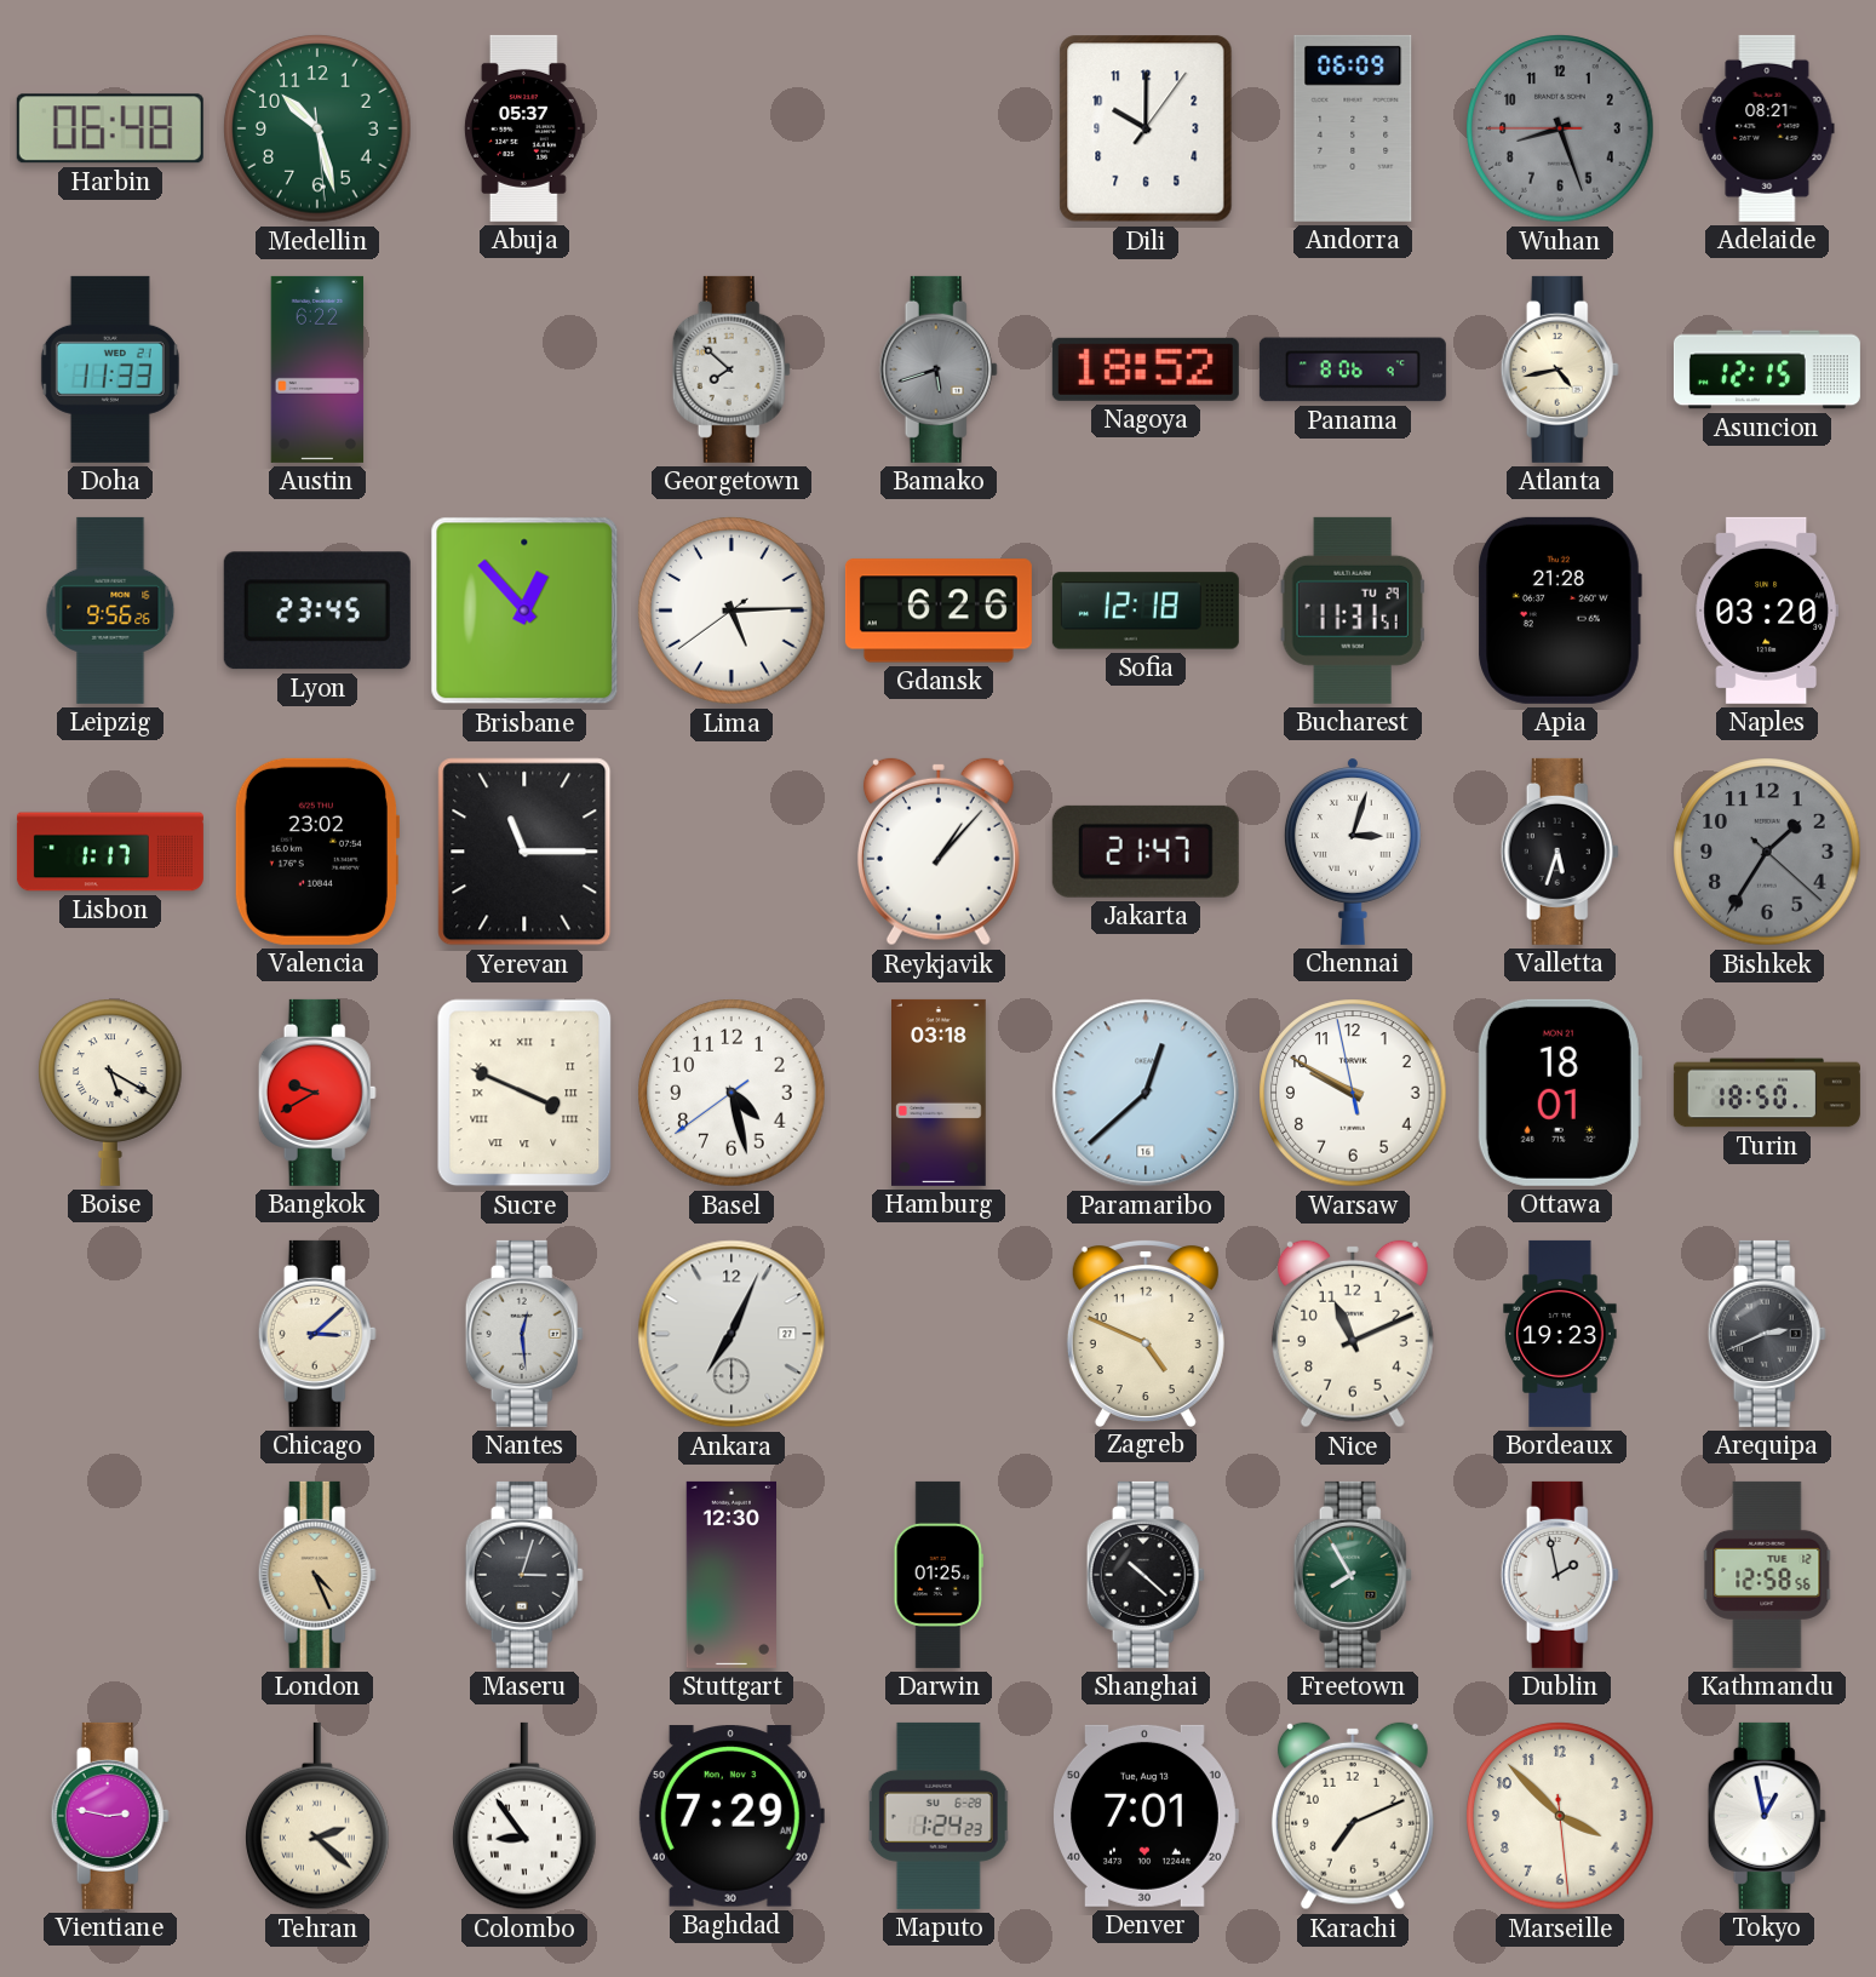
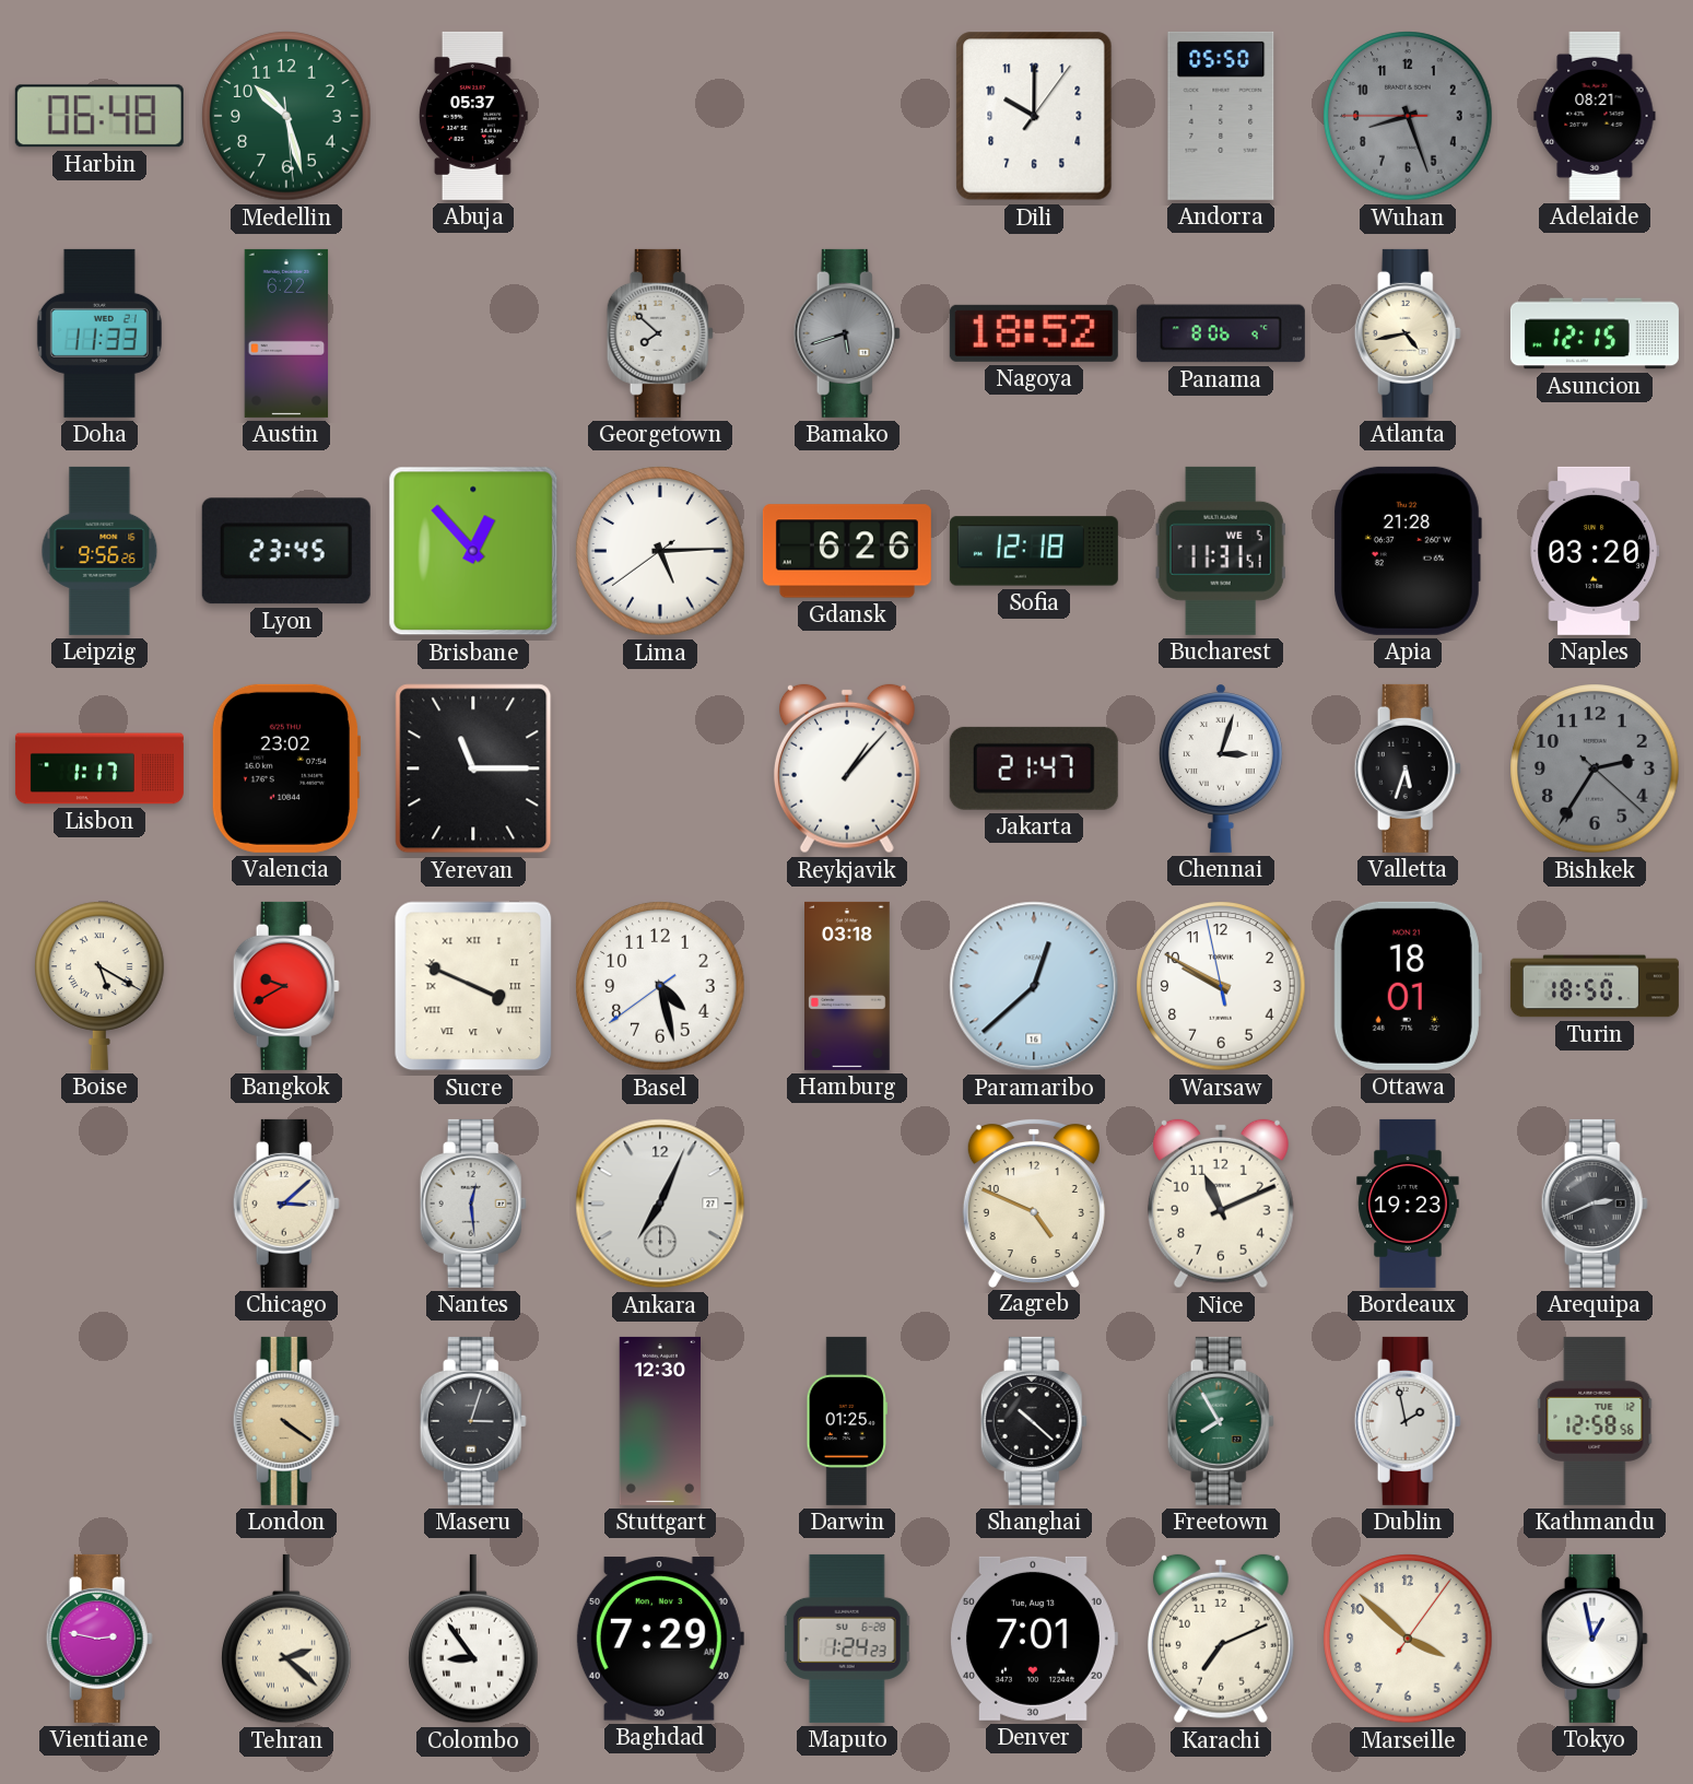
Andorra: 06:09 -> 05:50
Bucharest date: TU 29 -> WE 5
Bishkek: 1:35 -> 2:35
London: 4:26 -> 4:21
Marseille: 3:52:29 -> 3:52:06
